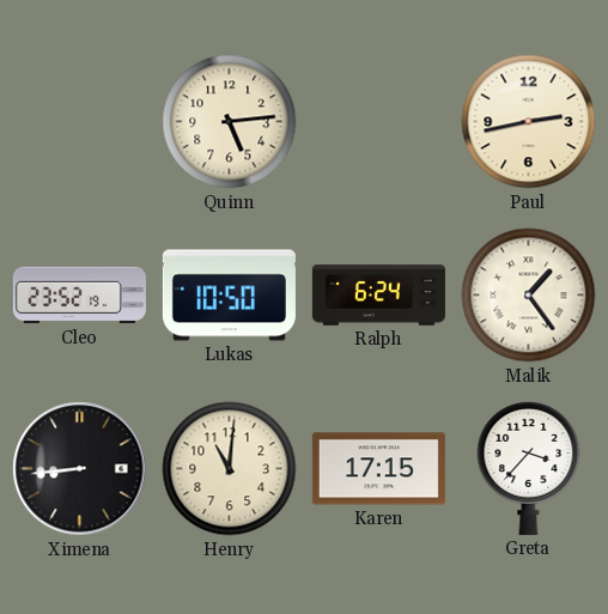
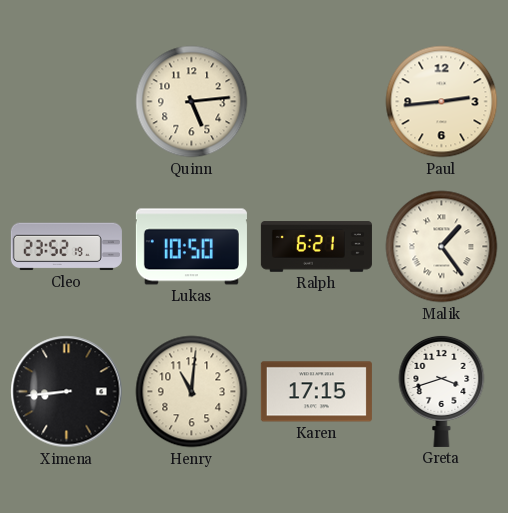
Paul: 2:43 -> 2:44
Ralph: 6:24 -> 6:21
Greta: 3:37 -> 3:42
